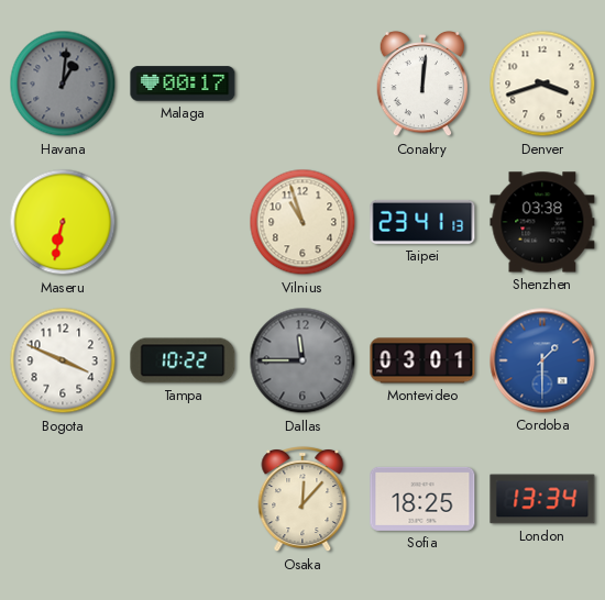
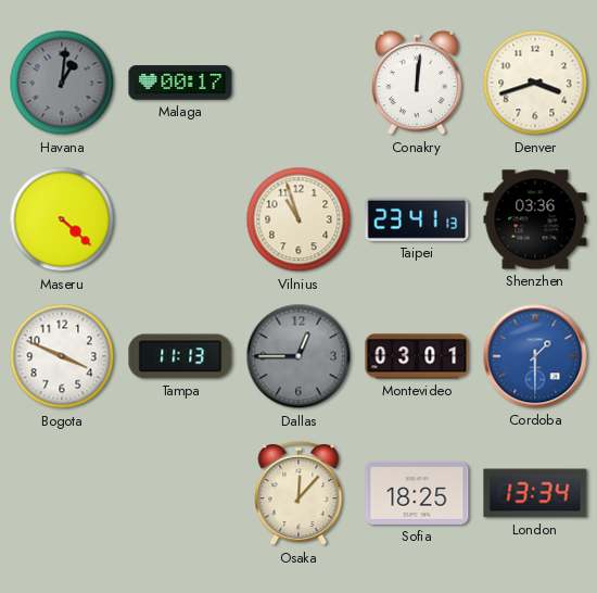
Maseru: 6:32 -> 4:22
Shenzhen: 03:38 -> 03:36
Tampa: 10:22 -> 11:13
Dallas: 11:45 -> 12:45
